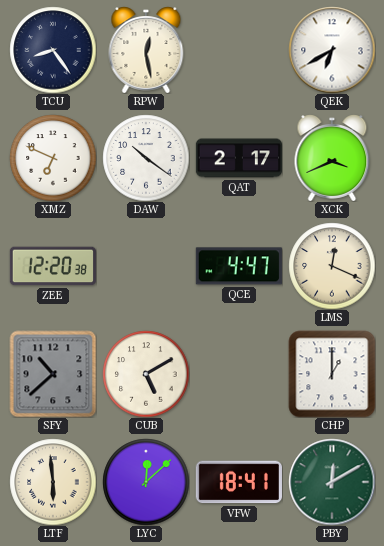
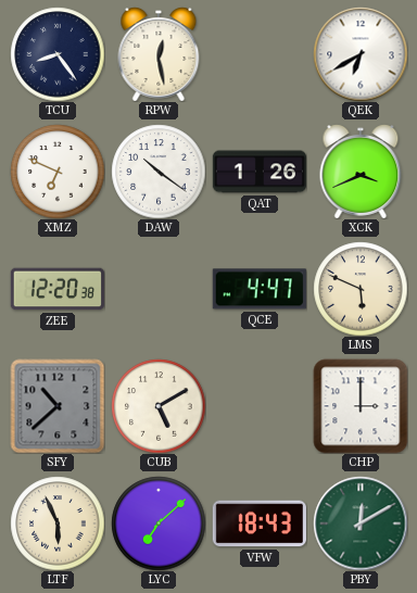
QAT: 2:17 -> 1:26
LMS: 12:19 -> 5:49
CHP: 1:00 -> 3:00
LTF: 5:59 -> 5:56
LYC: 12:08 -> 7:08
VFW: 18:41 -> 18:43
